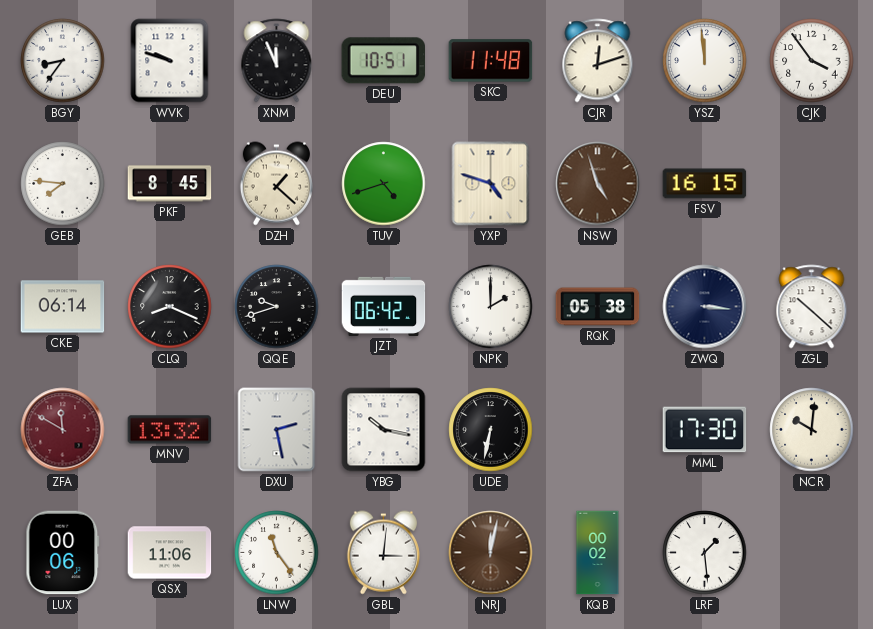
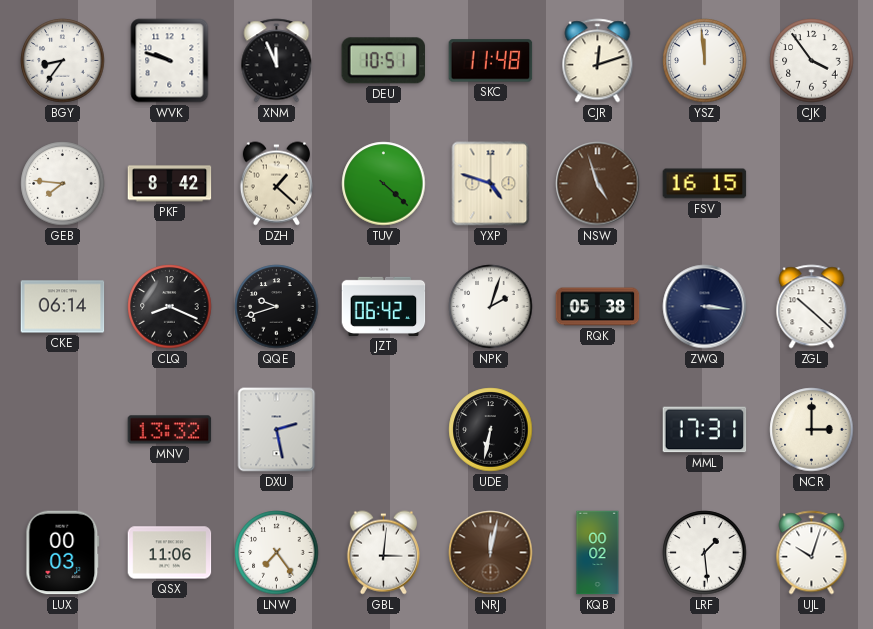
PKF: 8:45 -> 8:42
TUV: 4:42 -> 4:22
NPK: 2:00 -> 2:03
ZFA: 11:50 -> none
YBG: 10:17 -> none
MML: 17:30 -> 17:31
NCR: 10:01 -> 3:00
LUX: 00:06 -> 00:03
LNW: 11:24 -> 7:24
UJL: none -> 10:03
